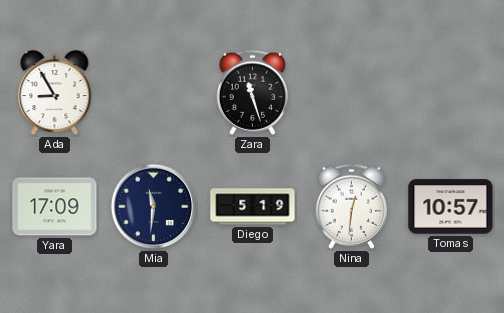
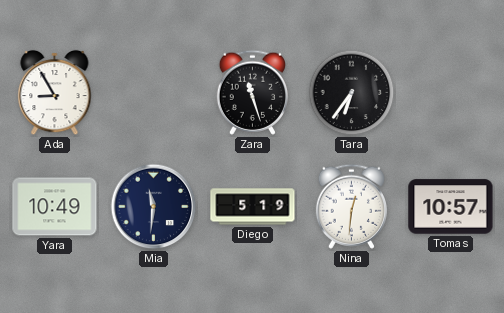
Tara: none -> 6:36
Yara: 17:09 -> 10:49
